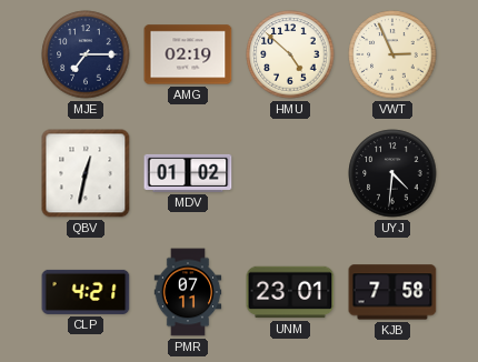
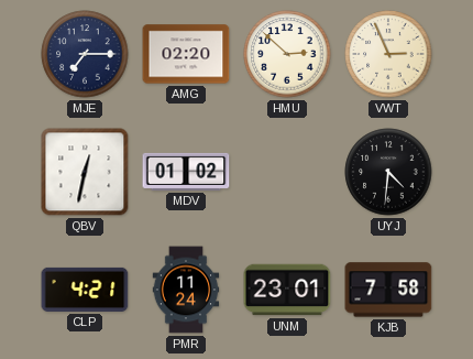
AMG: 02:19 -> 02:20
HMU: 4:52 -> 2:52
PMR: 07:11 -> 11:24
